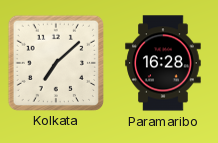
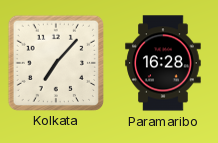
Kolkata: 7:08 -> 7:07
